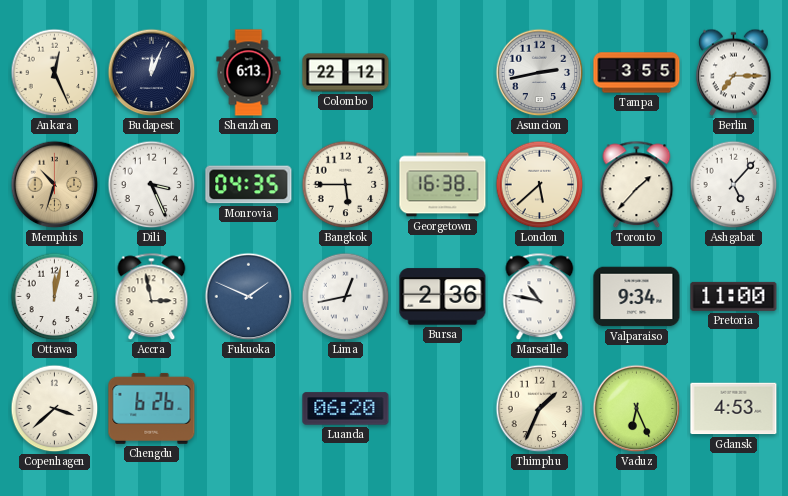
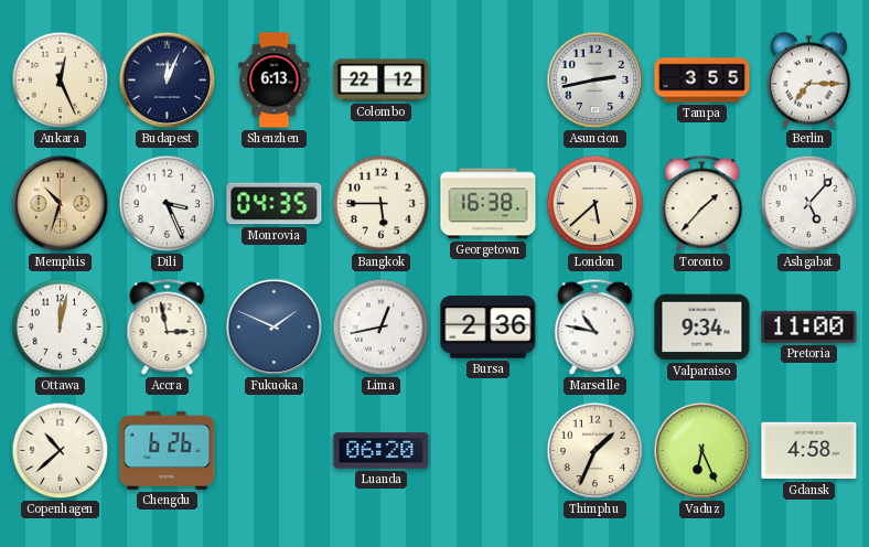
Copenhagen: 3:38 -> 10:38
Gdansk: 4:53 -> 4:58
